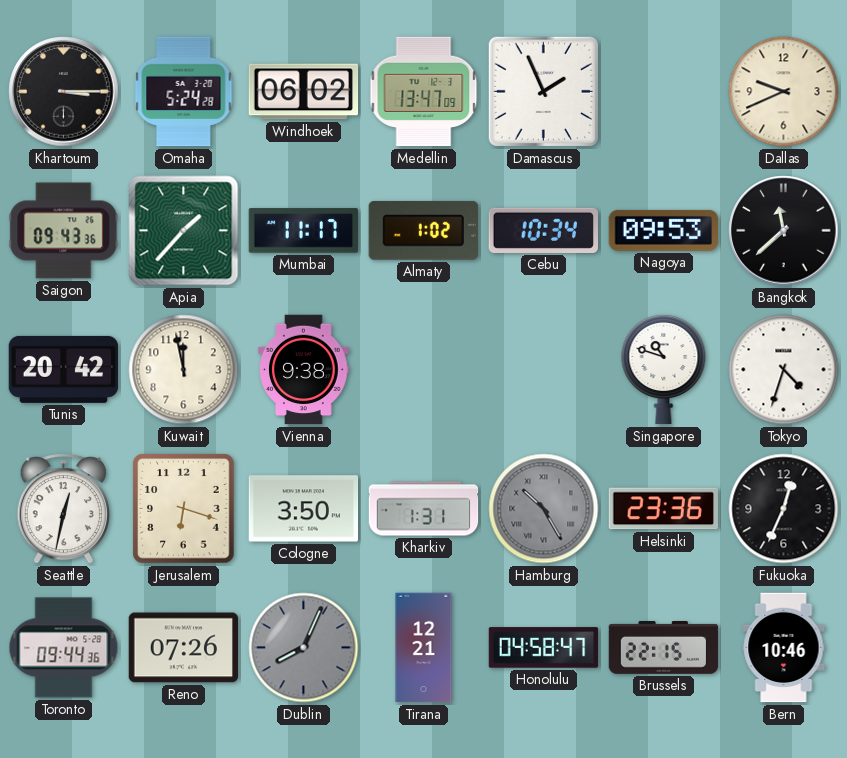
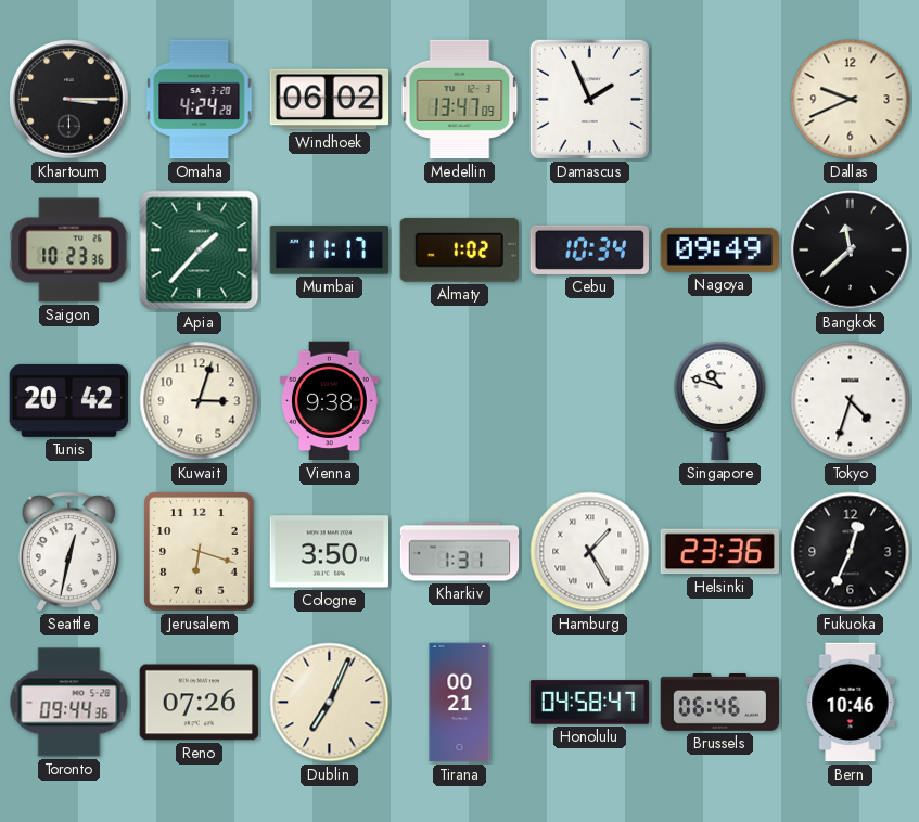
Omaha: 5:24 -> 4:24
Saigon: 09:43 -> 10:23
Nagoya: 09:53 -> 09:49
Kuwait: 11:58 -> 3:03
Hamburg: 10:25 -> 1:25
Hamburg dial: grey -> white
Dublin: 8:04 -> 7:04
Dublin dial: grey -> cream
Tirana: 12:21 -> 00:21
Brussels: 22:15 -> 06:46
